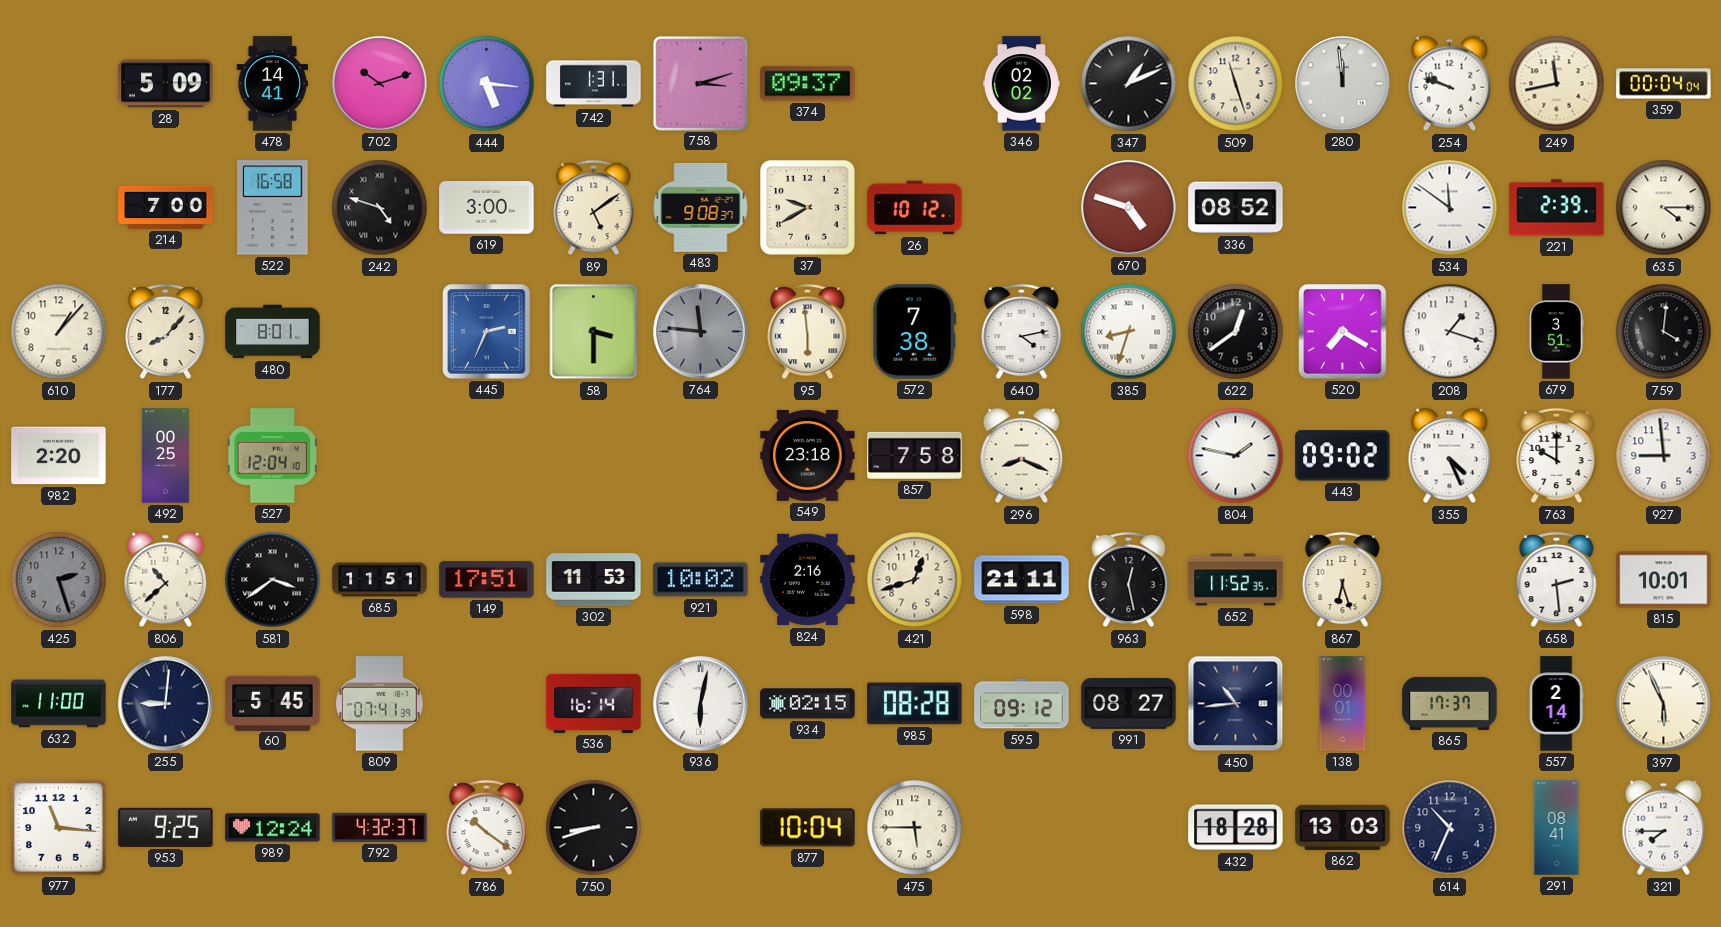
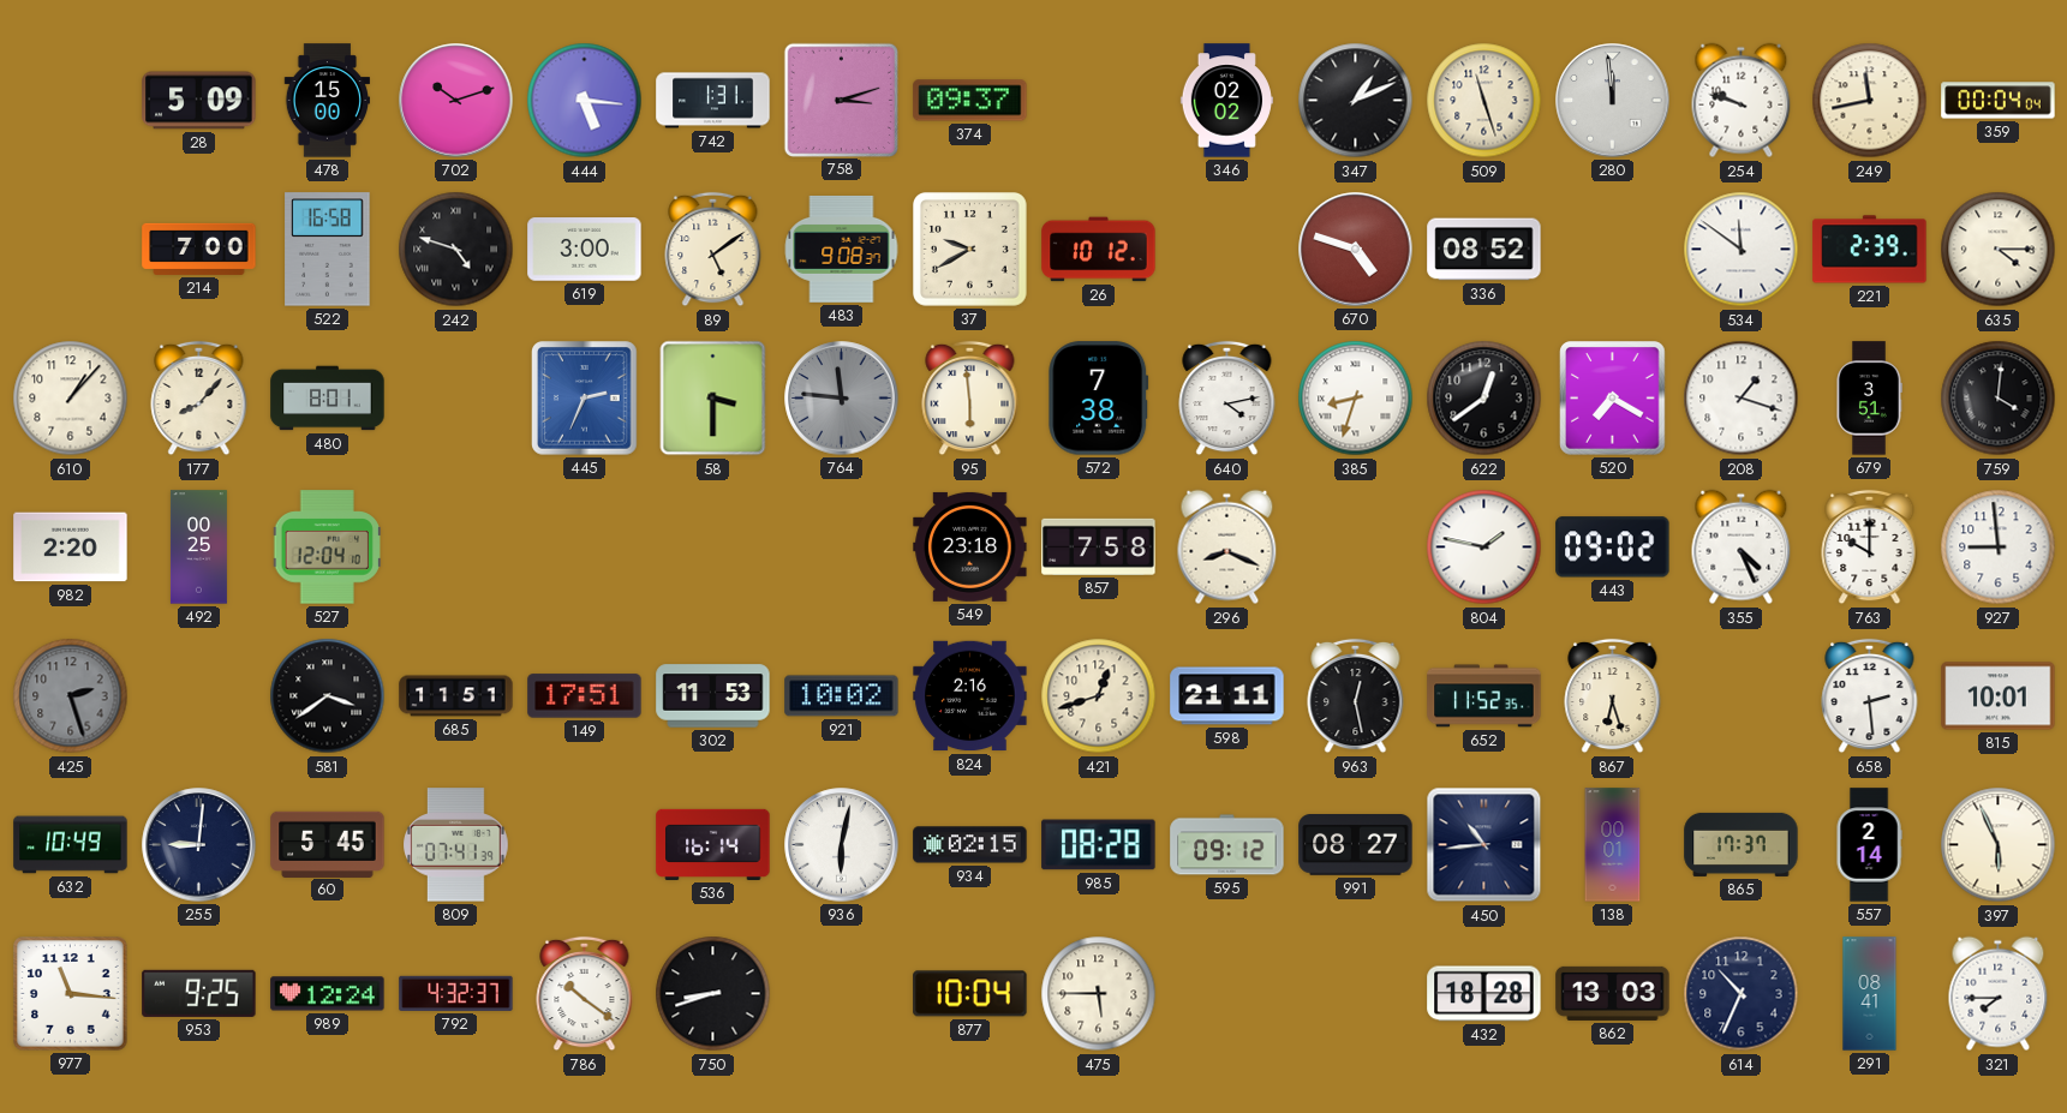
478: 14:41 -> 15:00
806: 10:38 -> none
632: 11:00 -> 10:49
